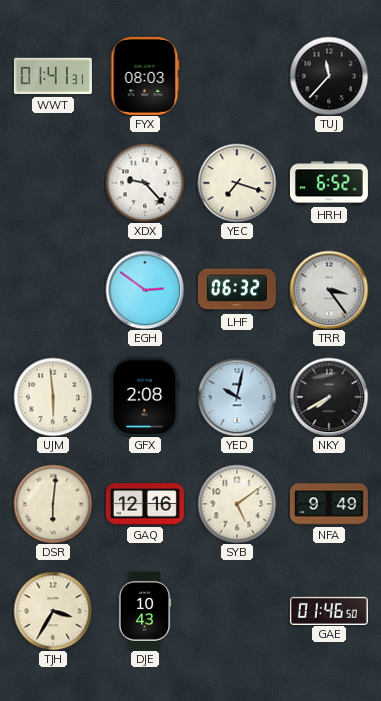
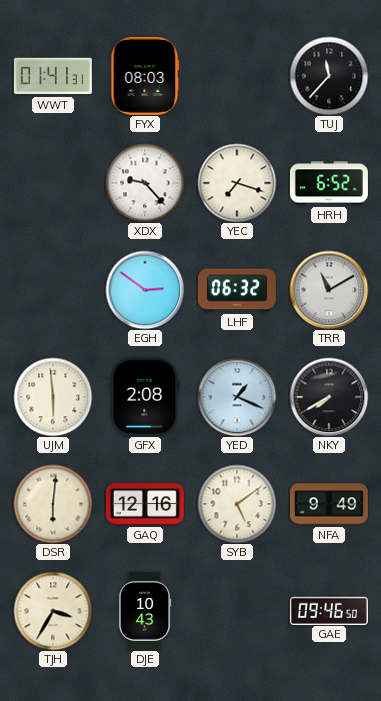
TRR: 3:24 -> 11:10
YED: 10:02 -> 1:19
GAE: 01:46 -> 09:46
